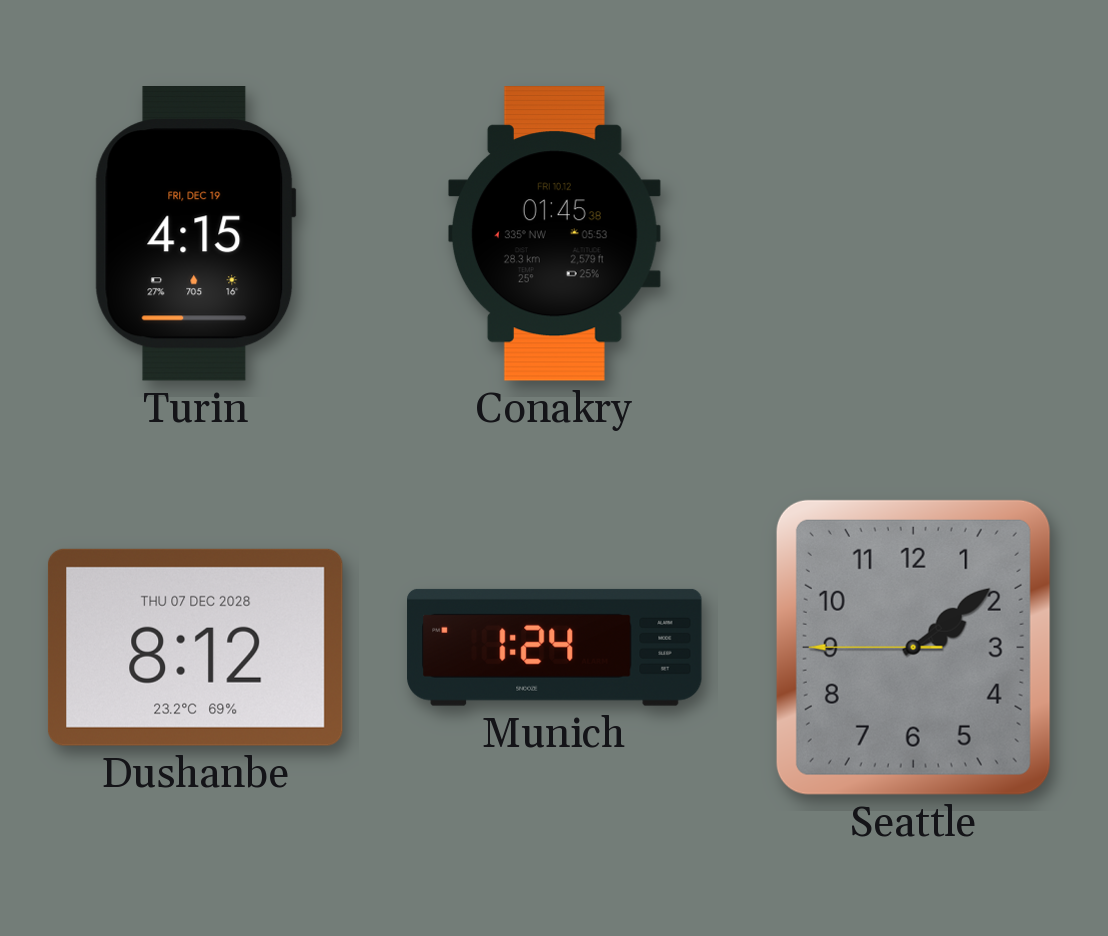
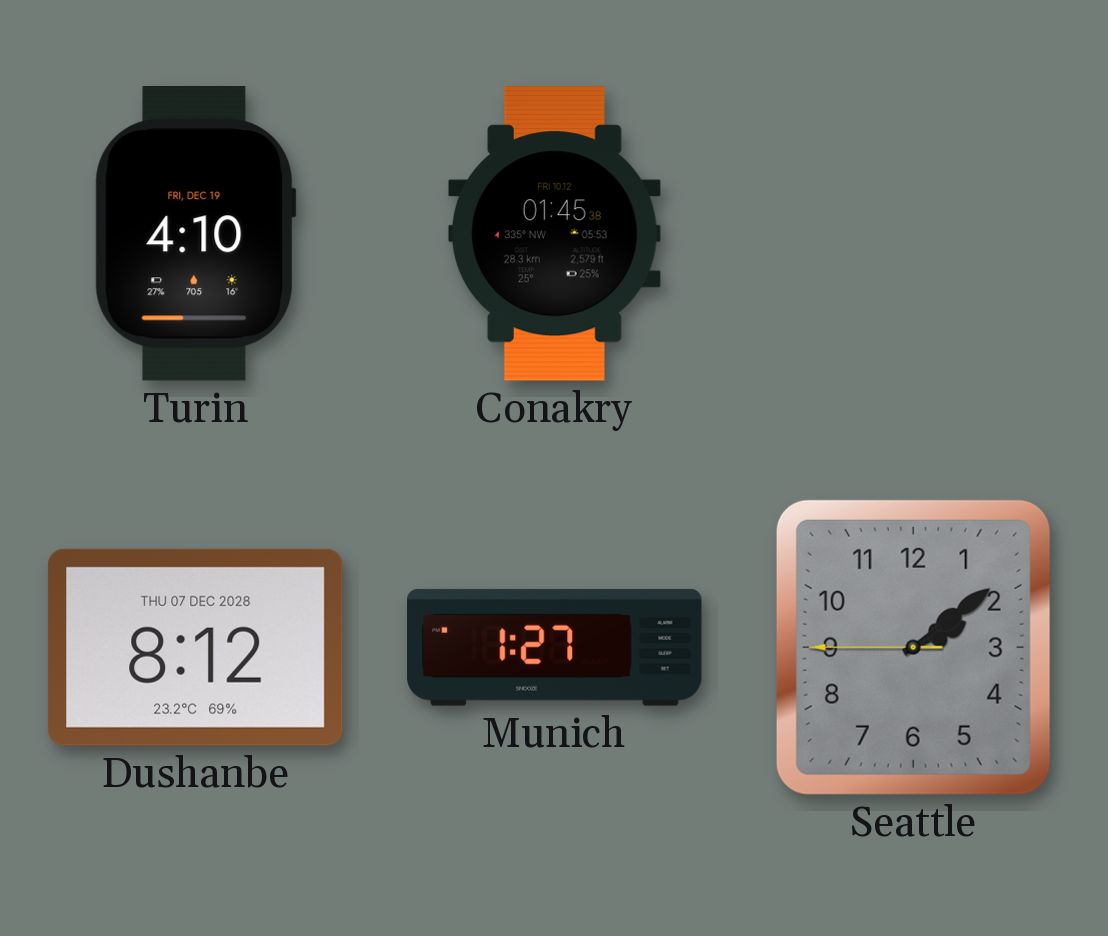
Turin: 4:15 -> 4:10
Munich: 1:24 -> 1:27
